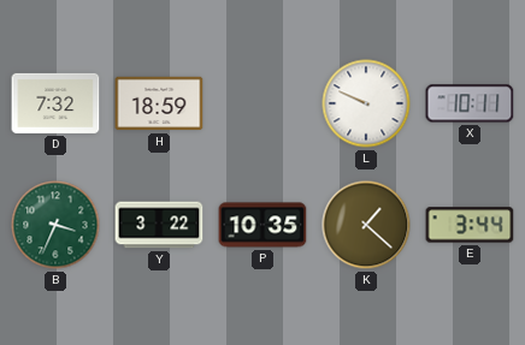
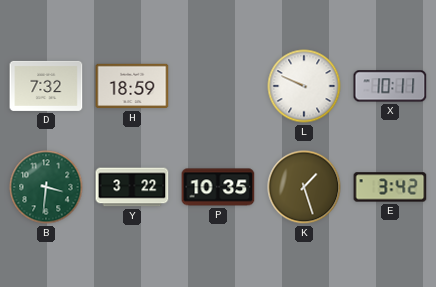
B: 3:34 -> 3:31
K: 1:22 -> 1:27
E: 3:44 -> 3:42
